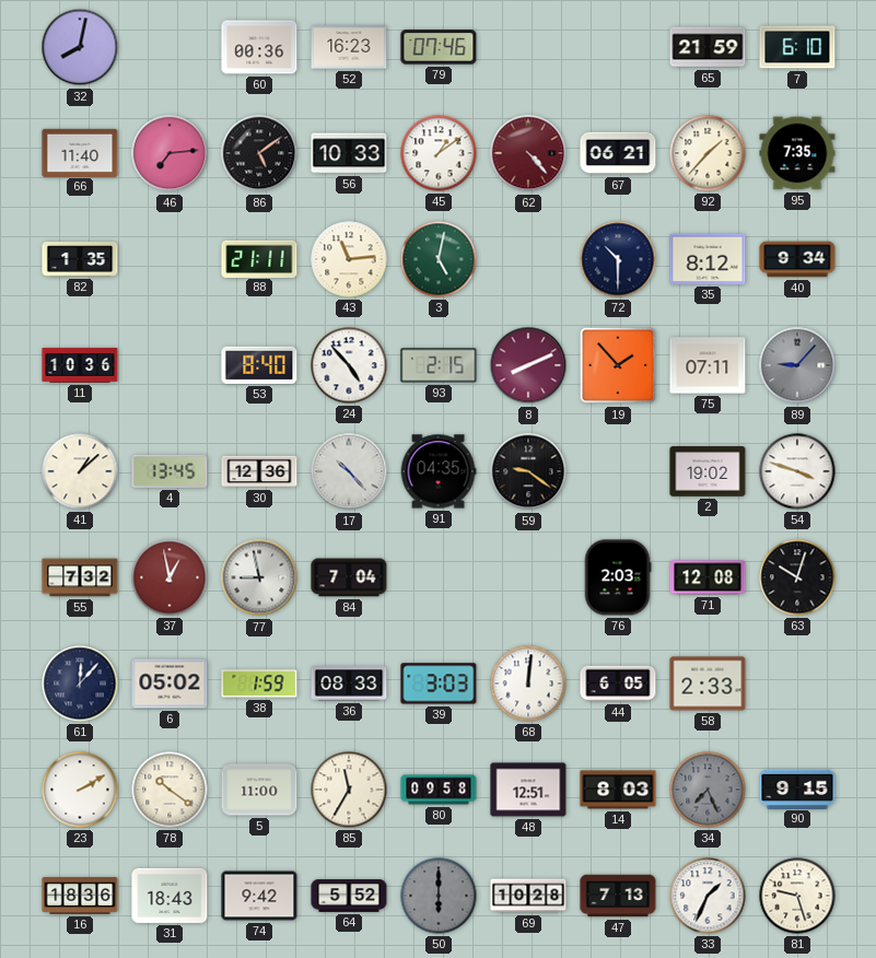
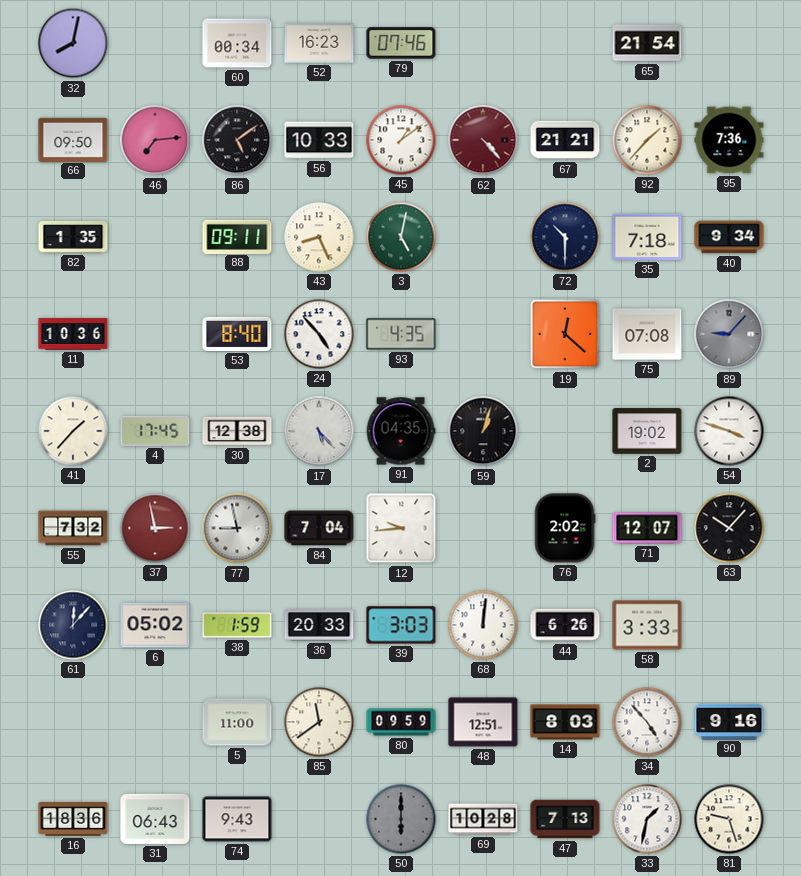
60: 00:36 -> 00:34
65: 21:59 -> 21:54
7: 6:10 -> none
66: 11:40 -> 09:50
67: 06:21 -> 21:21
95: 7:35 -> 7:36
88: 21:11 -> 09:11
43: 11:14 -> 8:26
35: 8:12 -> 7:18
93: 2:15 -> 4:35
8: 8:11 -> none
19: 1:53 -> 12:22
75: 07:11 -> 07:08
41: 1:08 -> 1:37
4: 13:45 -> 17:45
30: 12:36 -> 12:38
17: 10:23 -> 5:23
59: 9:21 -> 1:03
37: 12:58 -> 2:58
12: none -> 9:44
76: 2:03 -> 2:02
71: 12:08 -> 12:07
63: 10:03 -> 10:07
36: 08:33 -> 20:33
44: 6:05 -> 6:26
58: 2:33 -> 3:33
23: 2:10 -> none
78: 10:21 -> none
85: 11:35 -> 11:39
80: 09:58 -> 09:59
34: 7:26 -> 4:53
34 dial: grey -> white
90: 9:15 -> 9:16
31: 18:43 -> 06:43
74: 9:42 -> 9:43
64: 5:52 -> none
33: 1:34 -> 1:32
